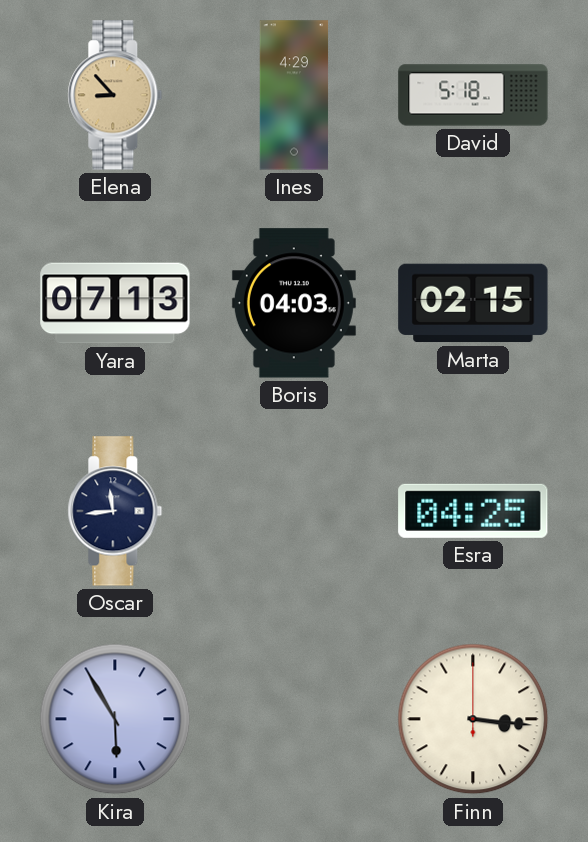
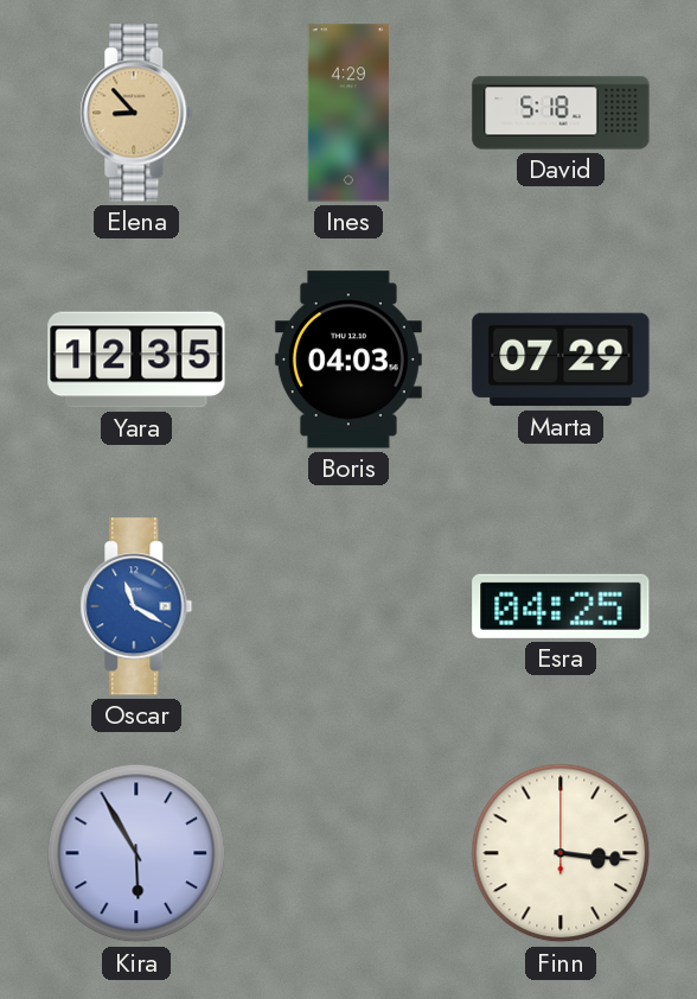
Yara: 07:13 -> 12:35
Marta: 02:15 -> 07:29
Oscar: 11:44 -> 11:20
Oscar dial: navy -> blue
